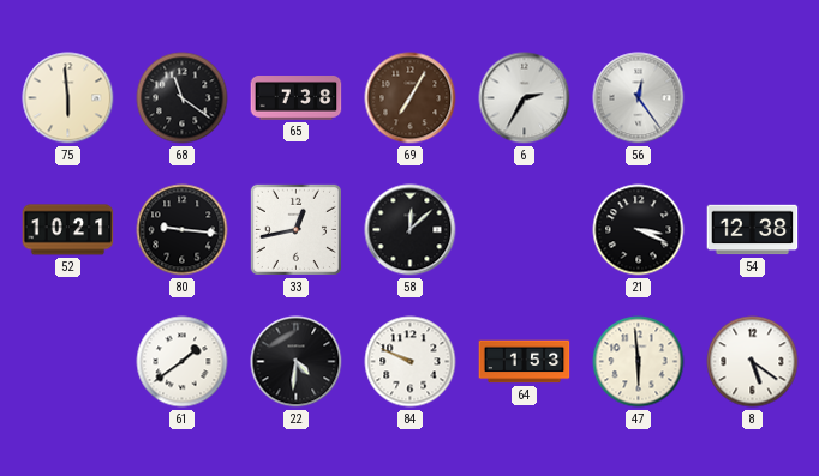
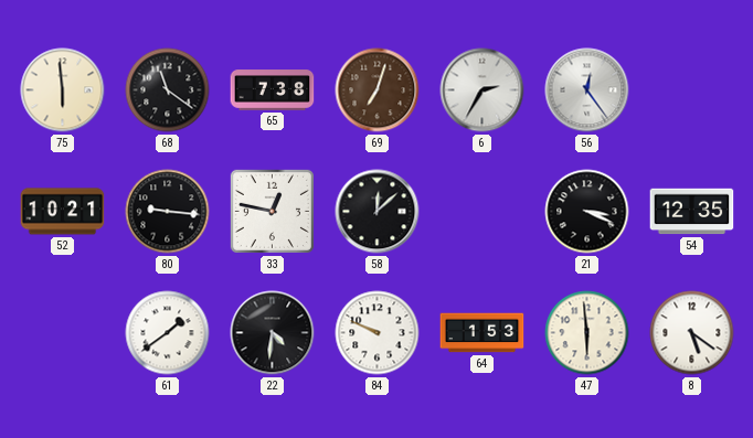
69: 7:05 -> 7:03
33: 12:43 -> 12:47
54: 12:38 -> 12:35
